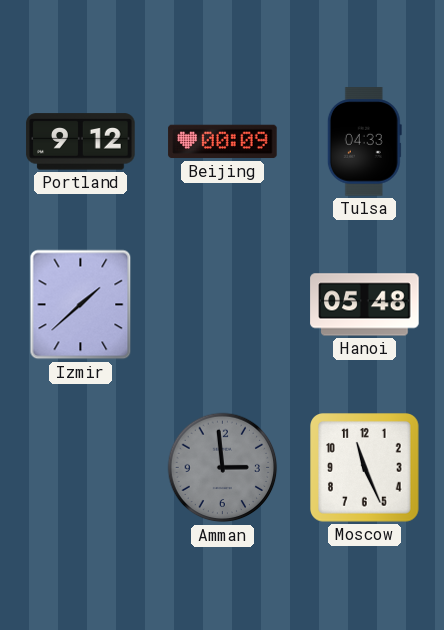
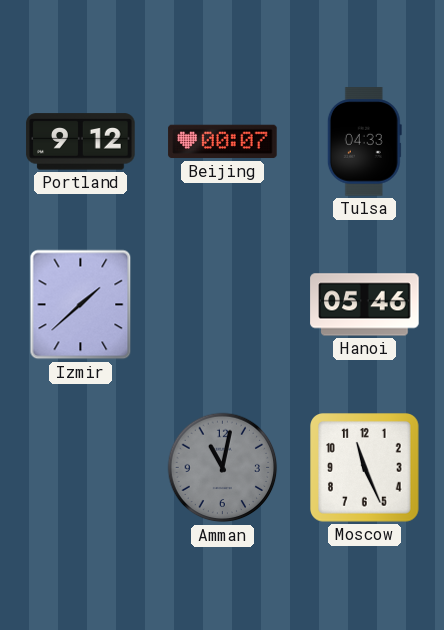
Beijing: 00:09 -> 00:07
Hanoi: 05:48 -> 05:46
Amman: 2:59 -> 11:02
